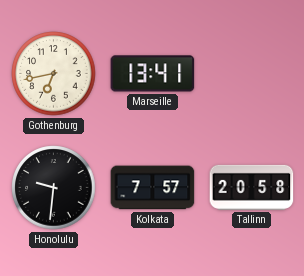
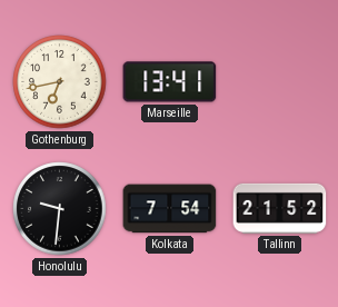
Kolkata: 7:57 -> 7:54
Tallinn: 20:58 -> 21:52
